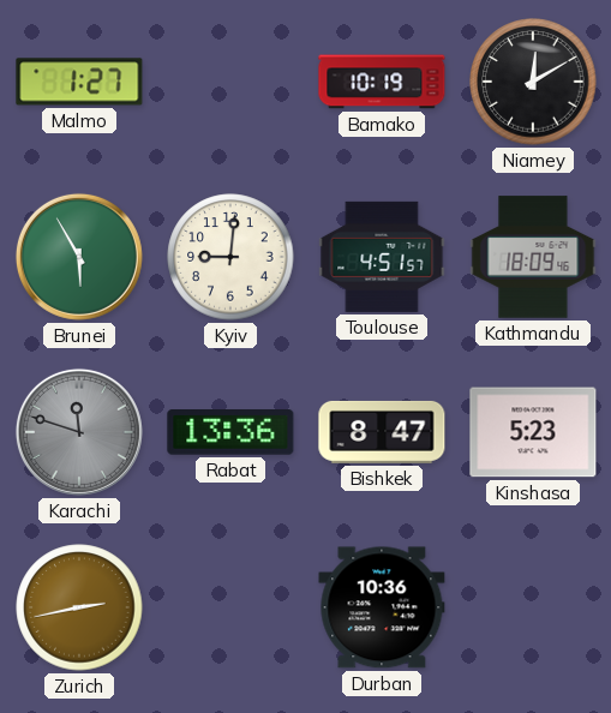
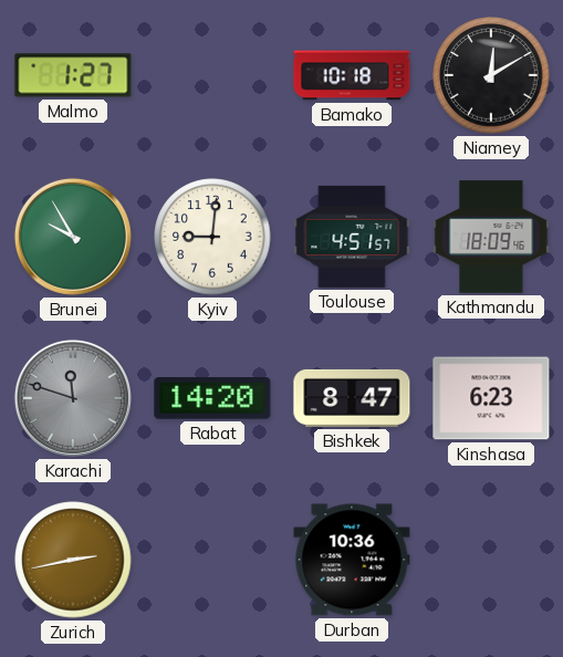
Bamako: 10:19 -> 10:18
Brunei: 5:55 -> 9:55
Rabat: 13:36 -> 14:20
Kinshasa: 5:23 -> 6:23
